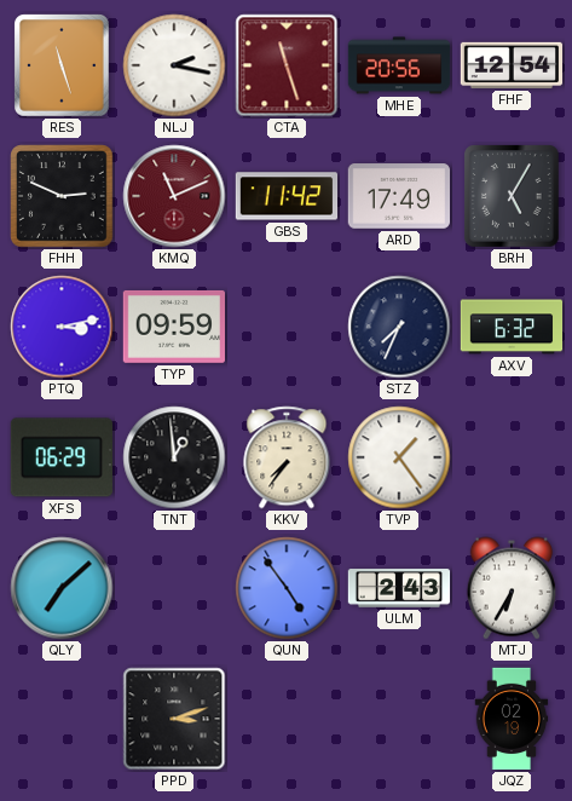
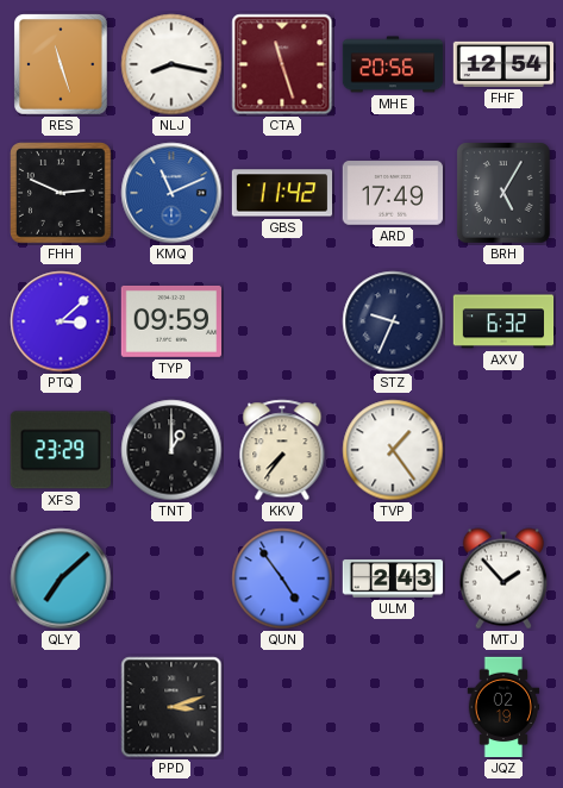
NLJ: 2:17 -> 8:17
KMQ dial: burgundy -> blue
PTQ: 3:13 -> 3:08
STZ: 7:34 -> 9:34
XFS: 06:29 -> 23:29
TNT: 12:59 -> 1:00
MTJ: 6:35 -> 1:53
